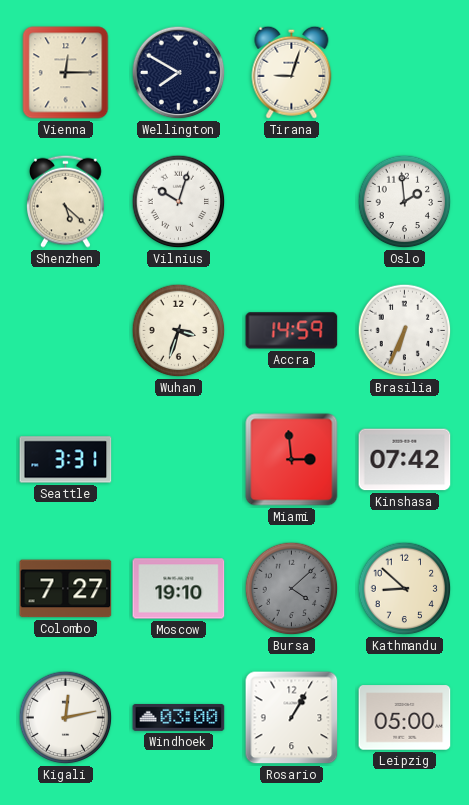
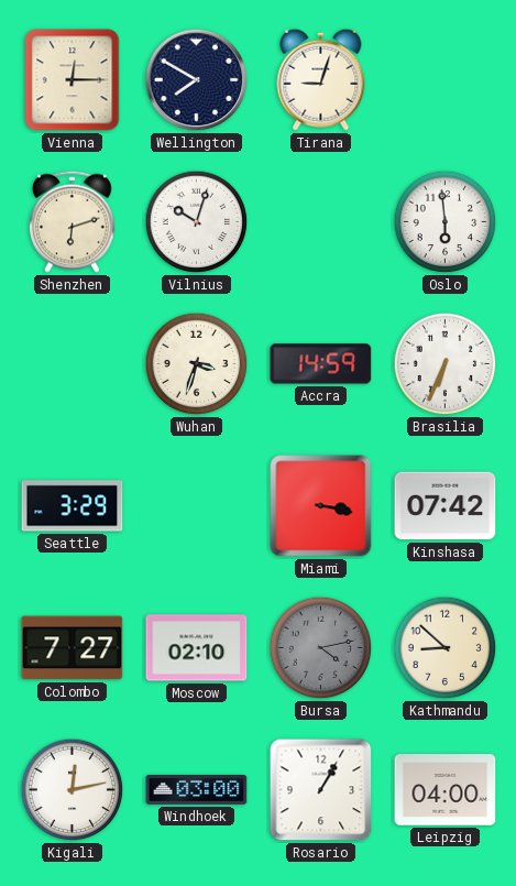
Shenzhen: 5:22 -> 6:12
Oslo: 1:59 -> 5:59
Seattle: 3:31 -> 3:29
Miami: 2:59 -> 3:17
Moscow: 19:10 -> 02:10
Bursa: 4:08 -> 4:13
Leipzig: 05:00 -> 04:00
